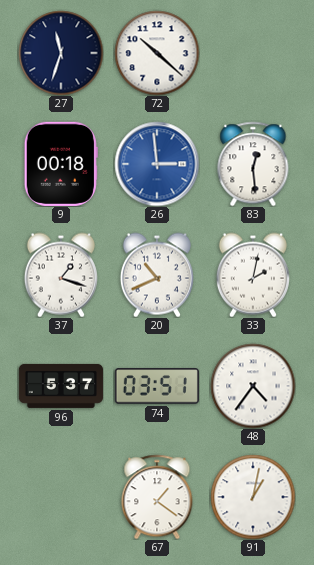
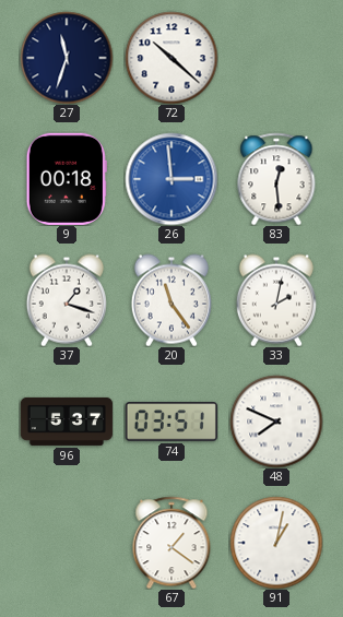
20: 10:41 -> 11:24
48: 4:36 -> 7:49
